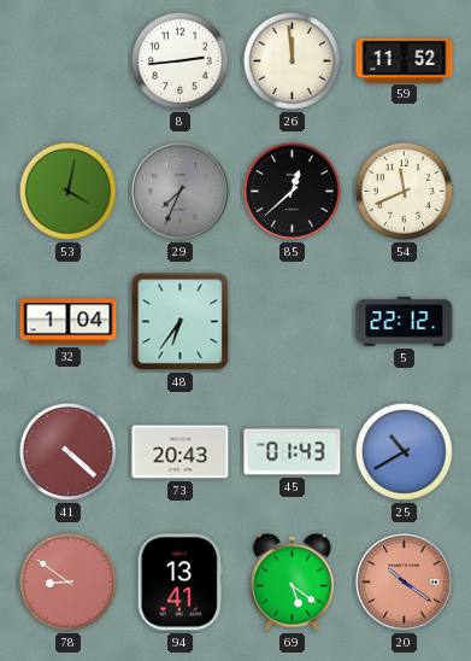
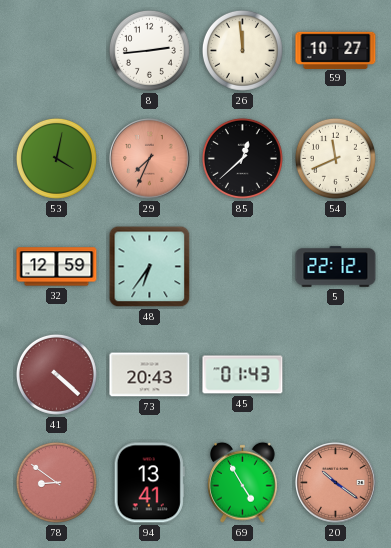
59: 11:52 -> 10:27
29 dial: grey -> salmon
32: 1:04 -> 12:59
25: 10:40 -> none
69: 5:21 -> 4:55
